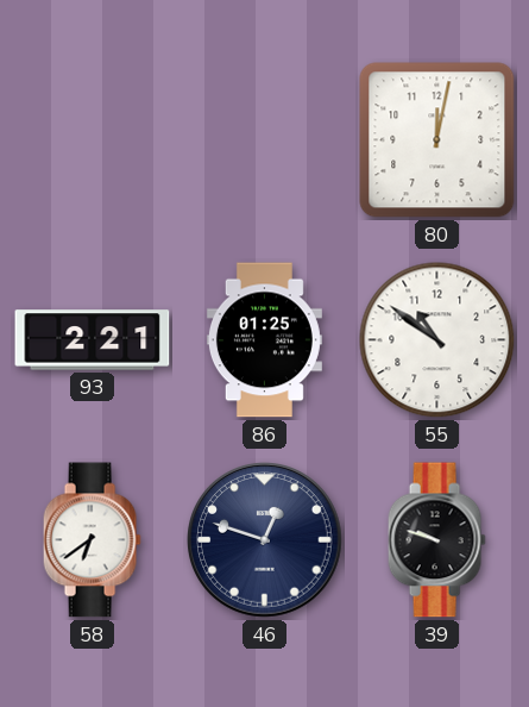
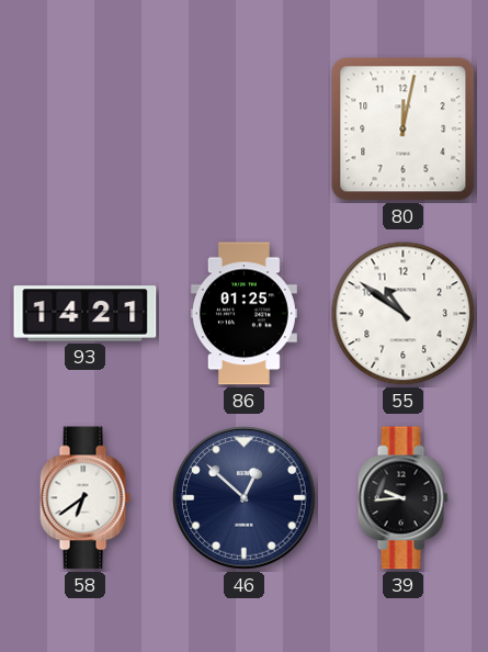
93: 2:21 -> 14:21
46: 12:48 -> 12:52
39: 9:48 -> 9:44
